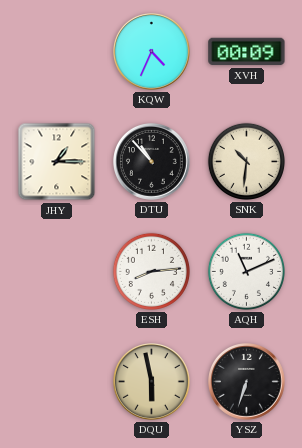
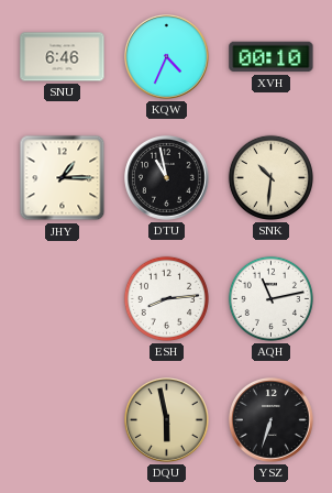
SNU: none -> 6:46
XVH: 00:09 -> 00:10
DTU: 10:53 -> 10:58
AQH: 11:11 -> 11:13
